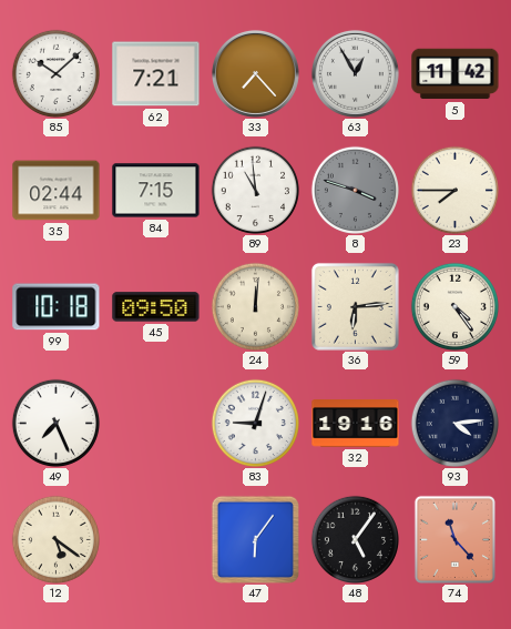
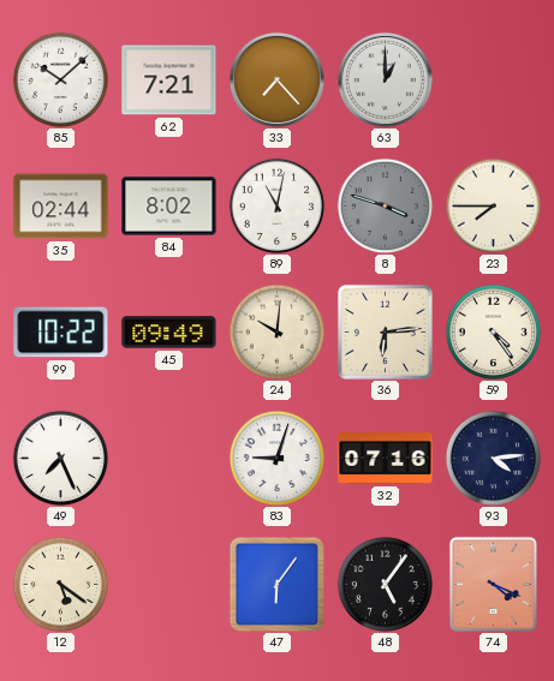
63: 12:55 -> 1:00
5: 11:42 -> none
84: 7:15 -> 8:02
89: 10:59 -> 11:02
99: 10:18 -> 10:22
45: 09:50 -> 09:49
24: 12:01 -> 10:01
32: 19:16 -> 07:16
74: 11:23 -> 4:19
